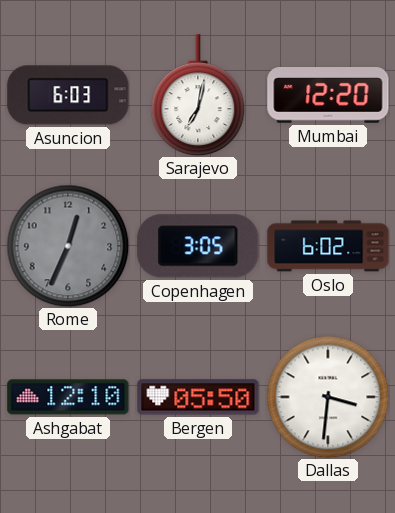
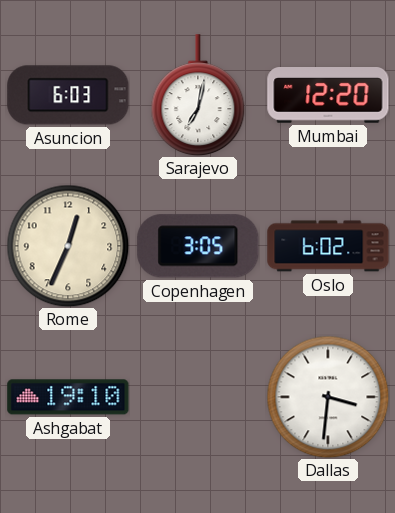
Rome dial: grey -> cream
Ashgabat: 12:10 -> 19:10
Bergen: 05:50 -> none
